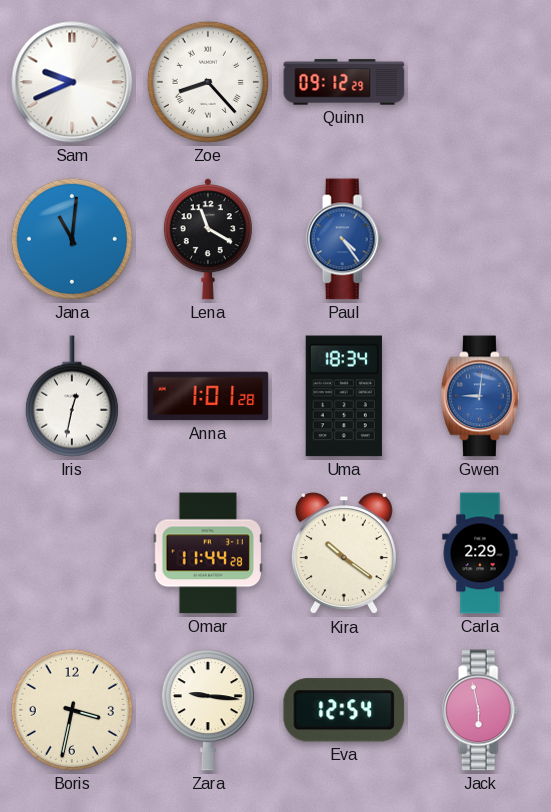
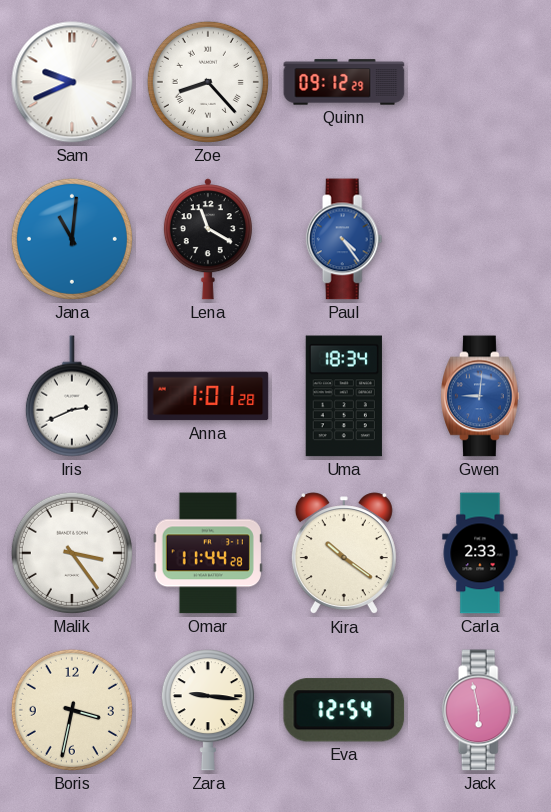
Iris: 12:32 -> 2:41
Malik: none -> 3:24
Carla: 2:29 -> 2:33
